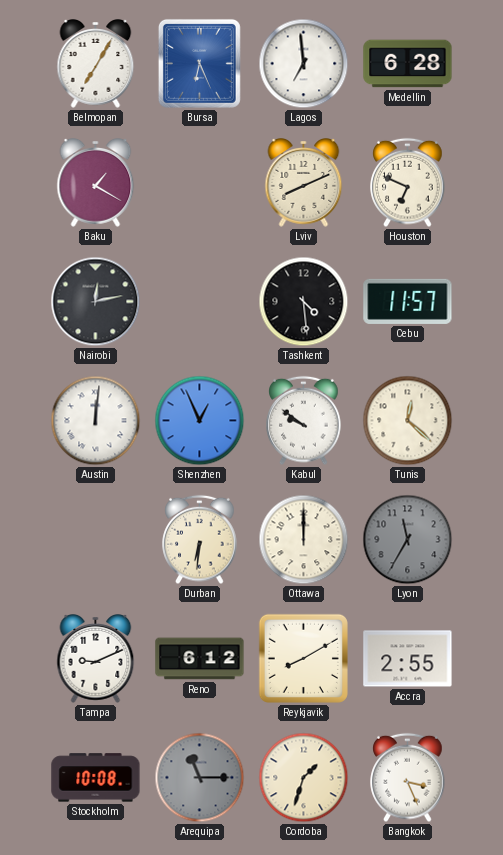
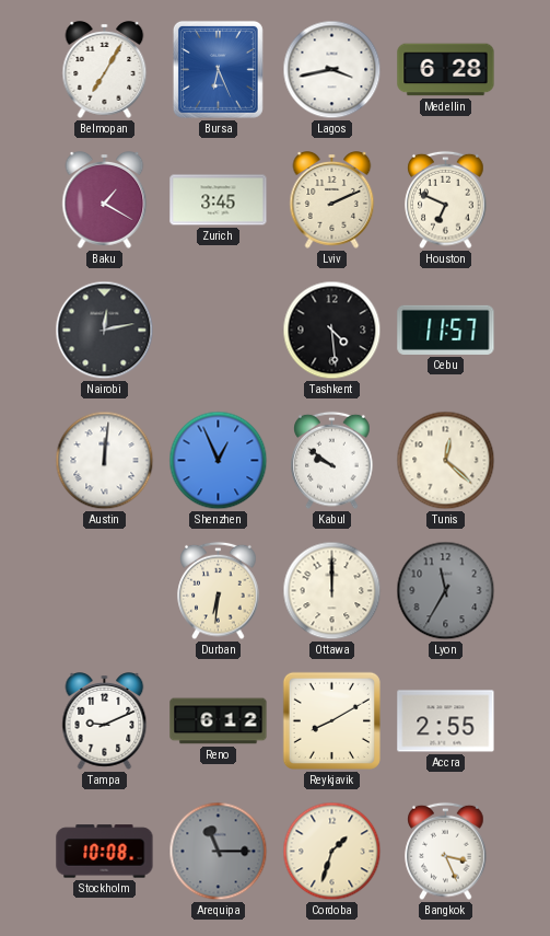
Lagos: 6:59 -> 3:43
Zurich: none -> 3:45
Lviv: 8:11 -> 2:11
